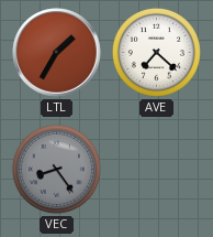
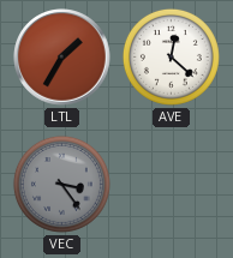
AVE: 7:22 -> 12:22
VEC: 8:24 -> 3:24
